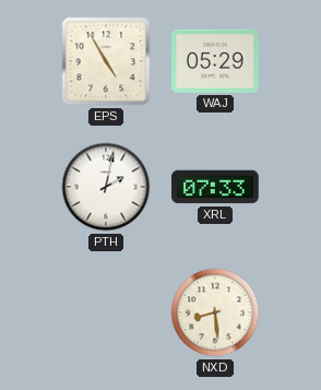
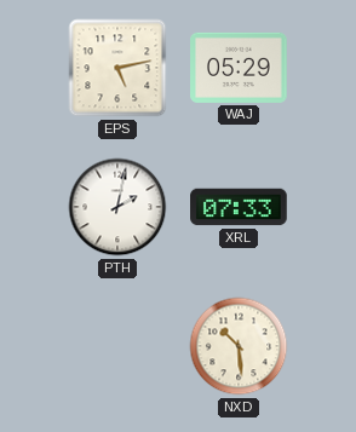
EPS: 4:55 -> 5:13
NXD: 8:29 -> 10:29
